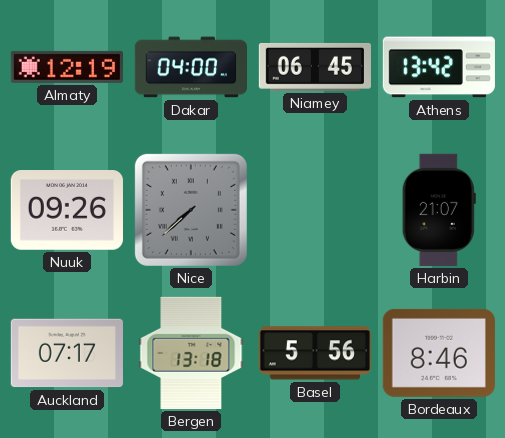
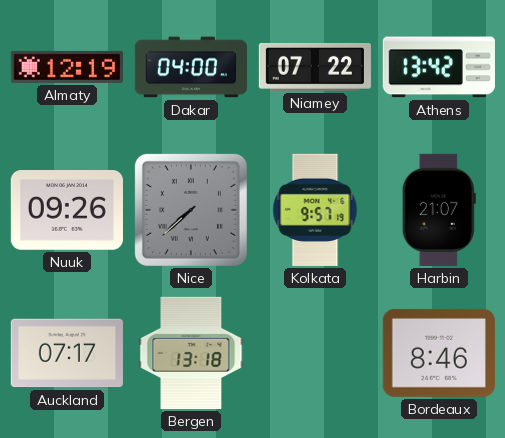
Niamey: 06:45 -> 07:22
Kolkata: none -> 9:57
Basel: 5:56 -> none
